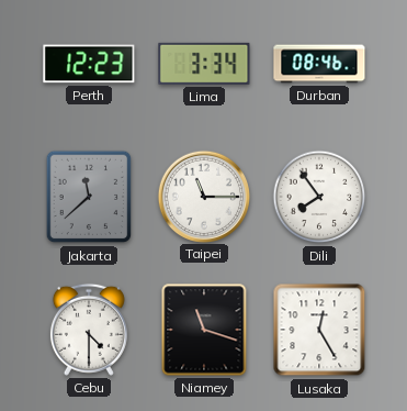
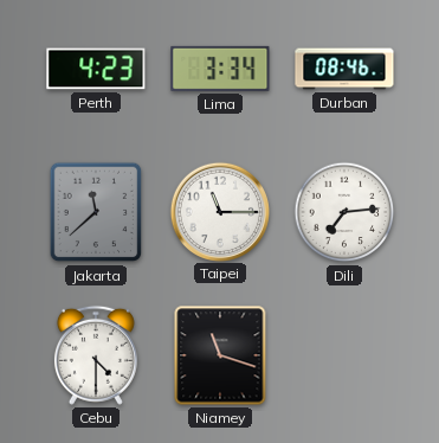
Perth: 12:23 -> 4:23
Dili: 7:54 -> 7:14
Lusaka: 12:25 -> none
